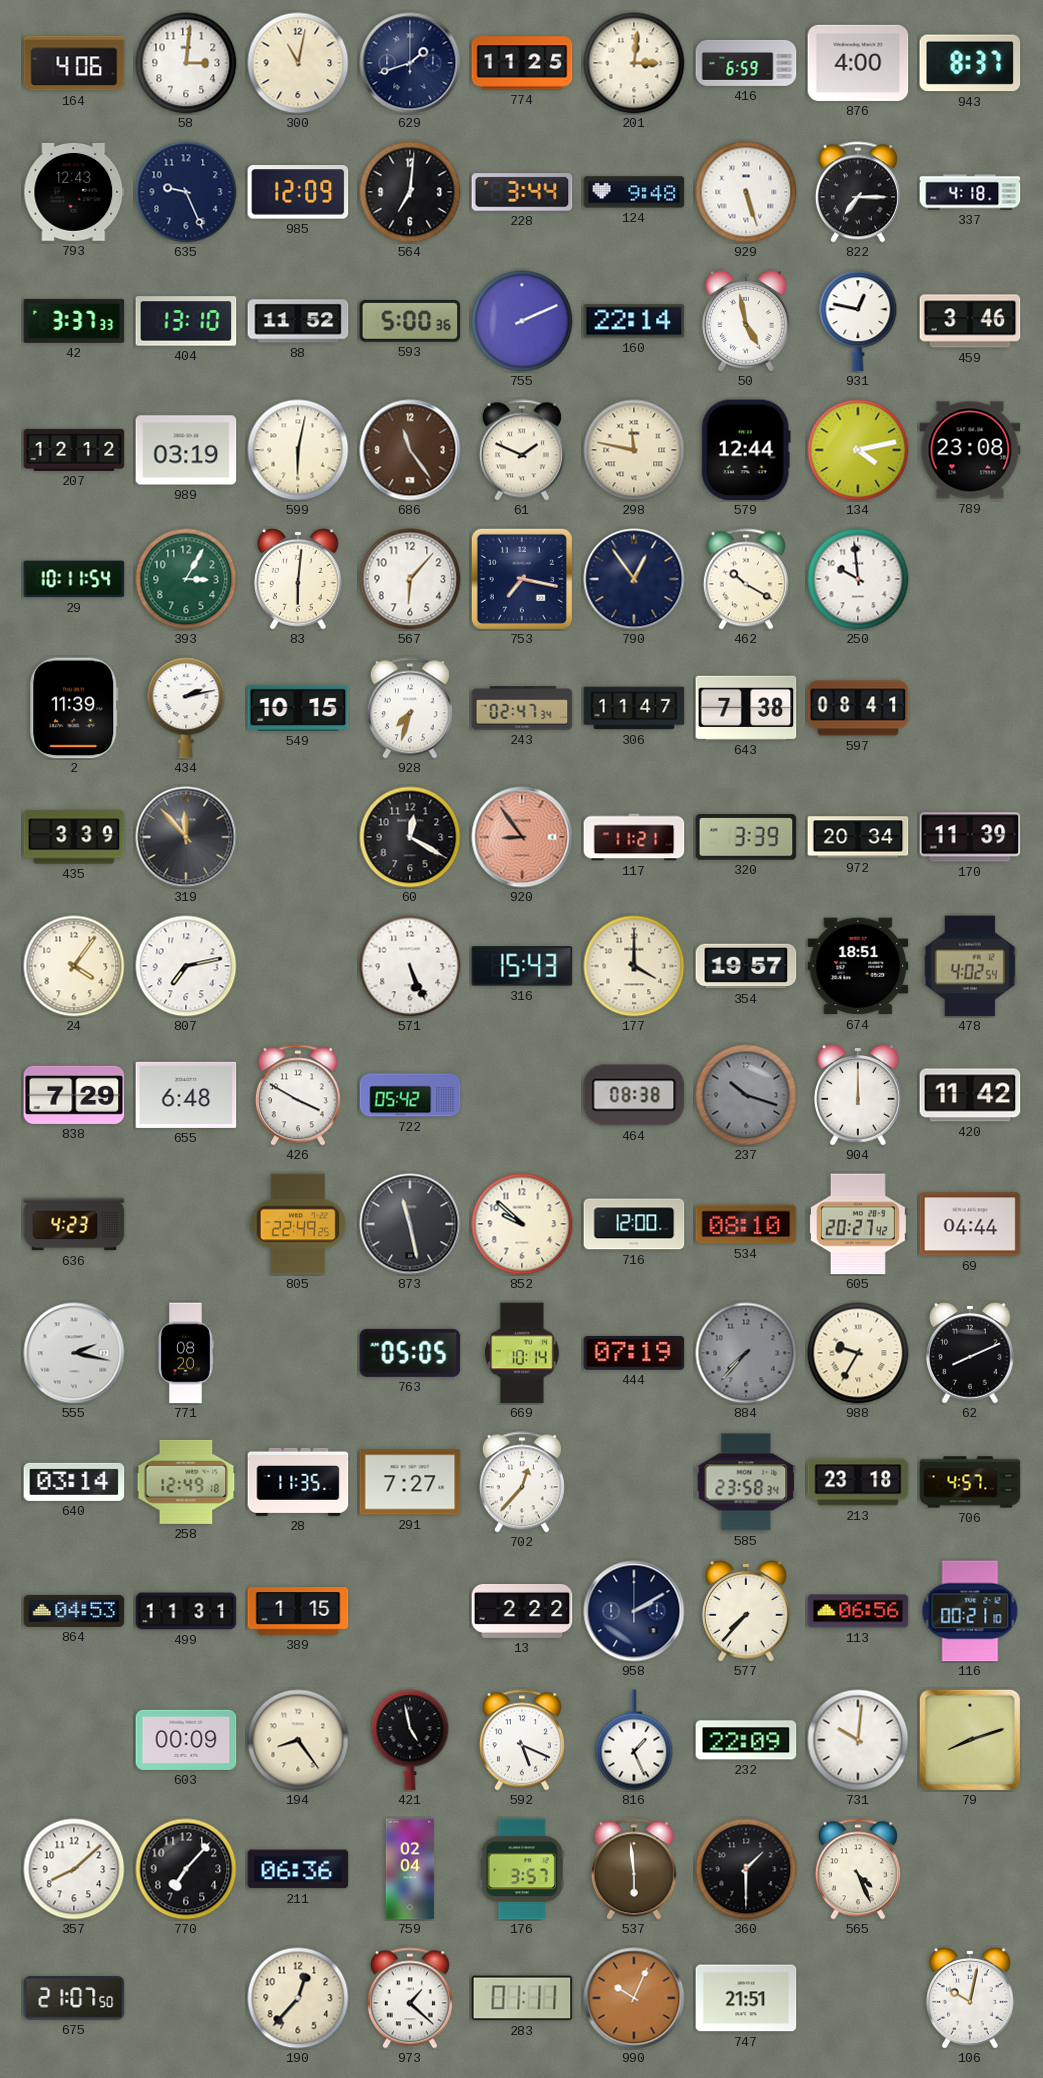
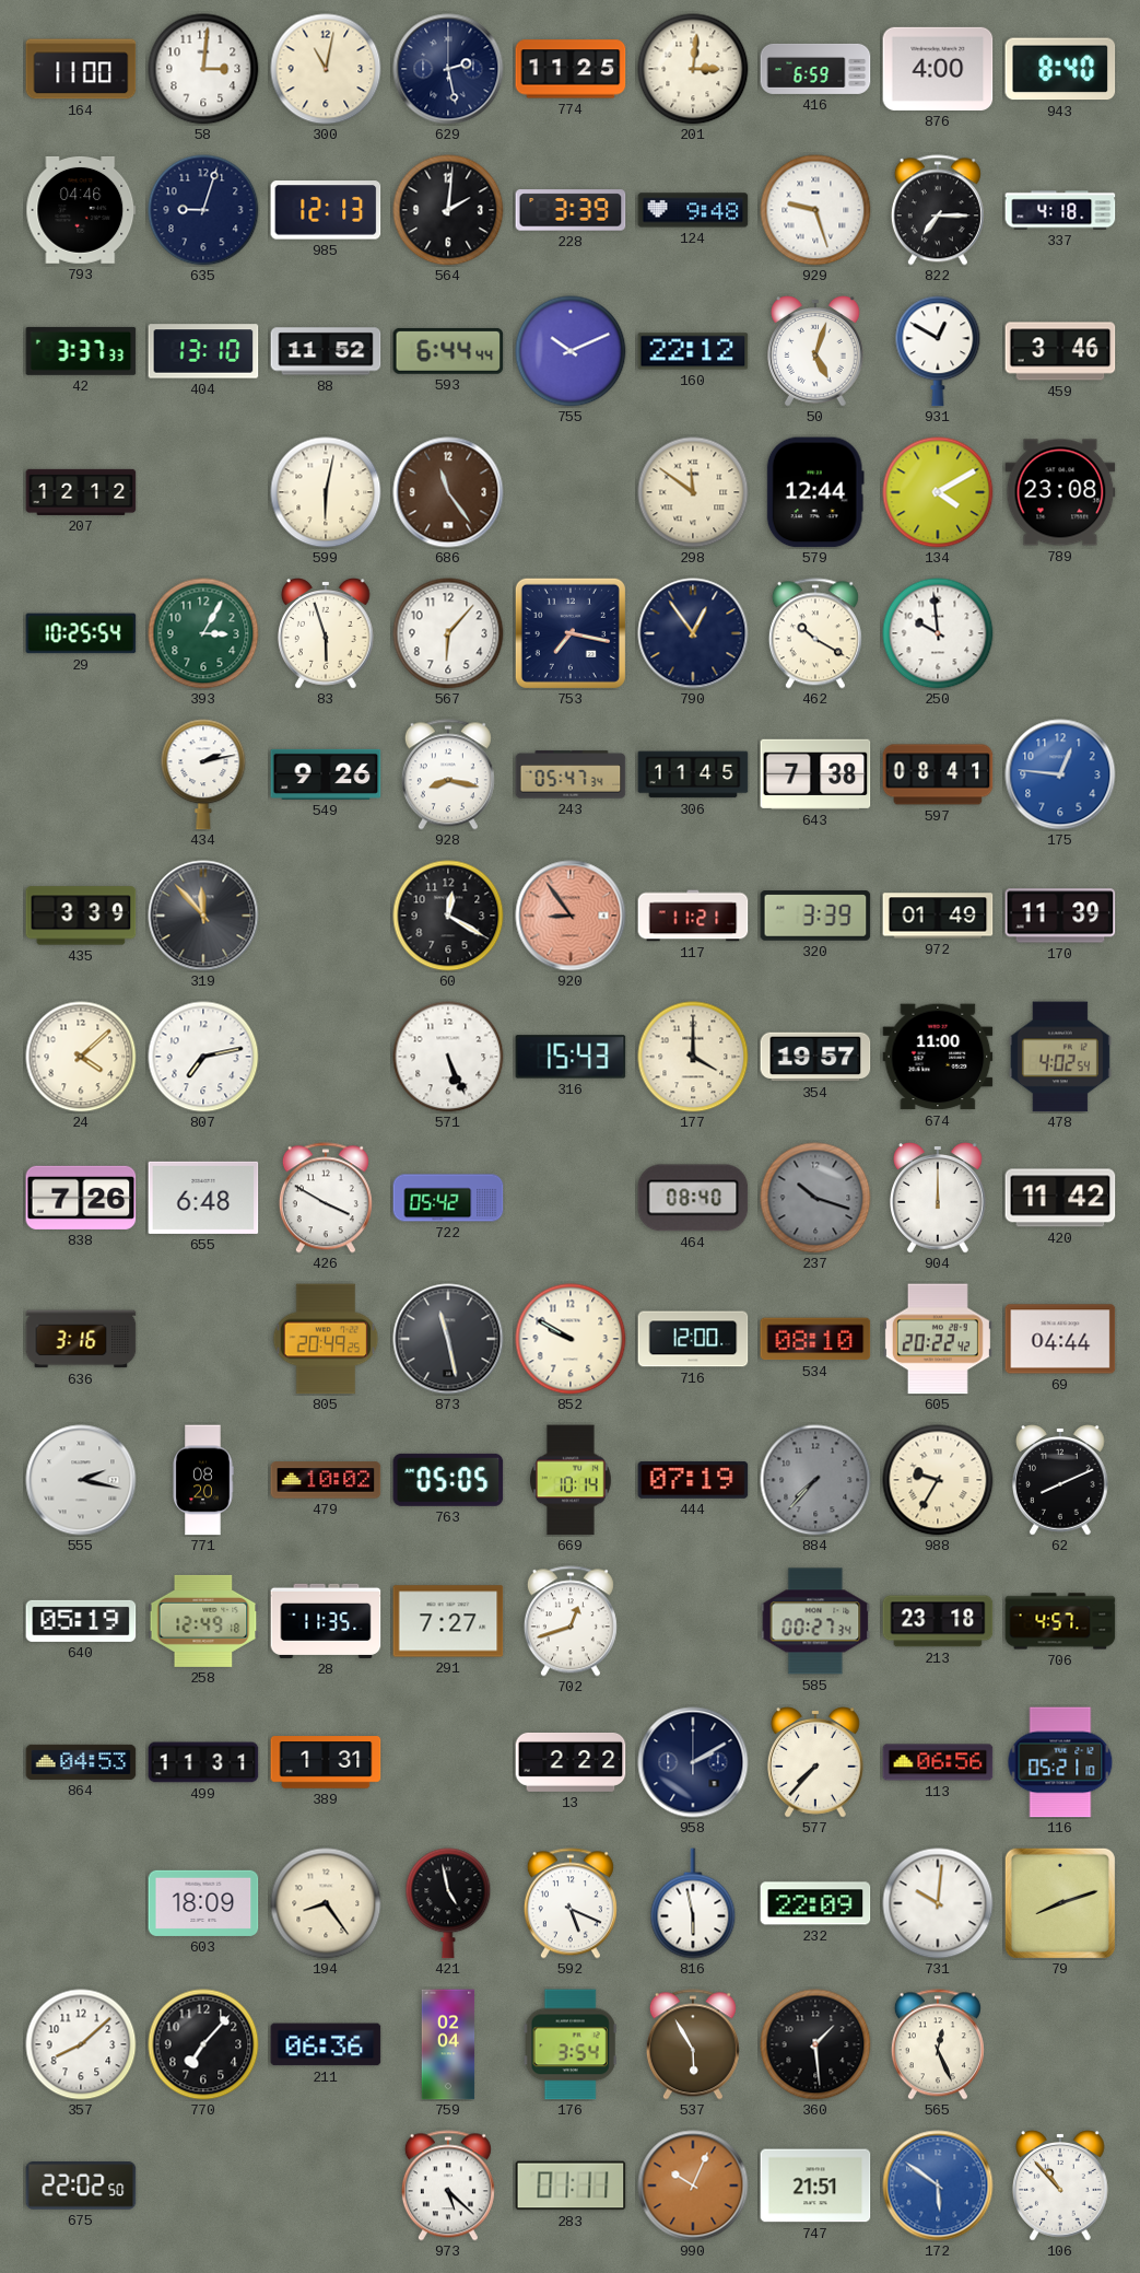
164: 4:06 -> 11:00
629: 1:42 -> 2:28
943: 8:37 -> 8:40
793: 12:43 -> 04:46
635: 9:26 -> 9:03
985: 12:09 -> 12:13
564: 7:01 -> 2:01
228: 3:44 -> 3:39
929: 5:27 -> 9:27
593: 5:00 -> 6:44
755: 2:11 -> 10:11
160: 22:14 -> 22:12
50: 4:58 -> 5:03
931: 12:47 -> 12:50
989: 03:19 -> none
61: 1:49 -> none
298: 11:47 -> 11:51
134: 4:13 -> 4:10
29: 10:11 -> 10:25
83: 6:01 -> 5:57
2: 11:39 -> none
549: 10:15 -> 9:26
928: 7:33 -> 8:17
243: 02:47 -> 05:47
306: 11:47 -> 11:45
175: none -> 12:46
972: 20:34 -> 01:49
24: 4:06 -> 4:08
674: 18:51 -> 11:00
838: 7:29 -> 7:26
464: 08:38 -> 08:40
636: 4:23 -> 3:16
805: 22:49 -> 20:49
852: 9:52 -> 9:50
605: 20:27 -> 20:22
479: none -> 10:02
640: 03:14 -> 05:19
702: 12:37 -> 12:42
585: 23:58 -> 00:27
389: 1:15 -> 1:31
116: 00:21 -> 05:21
603: 00:09 -> 18:09
816: 1:26 -> 5:58
176: 3:57 -> 3:54
537: 5:59 -> 5:55
360: 1:30 -> 1:29
565: 4:26 -> 12:26
675: 21:07 -> 22:02
190: 12:37 -> none
973: 1:22 -> 5:22
172: none -> 5:51
106: 10:02 -> 10:53
